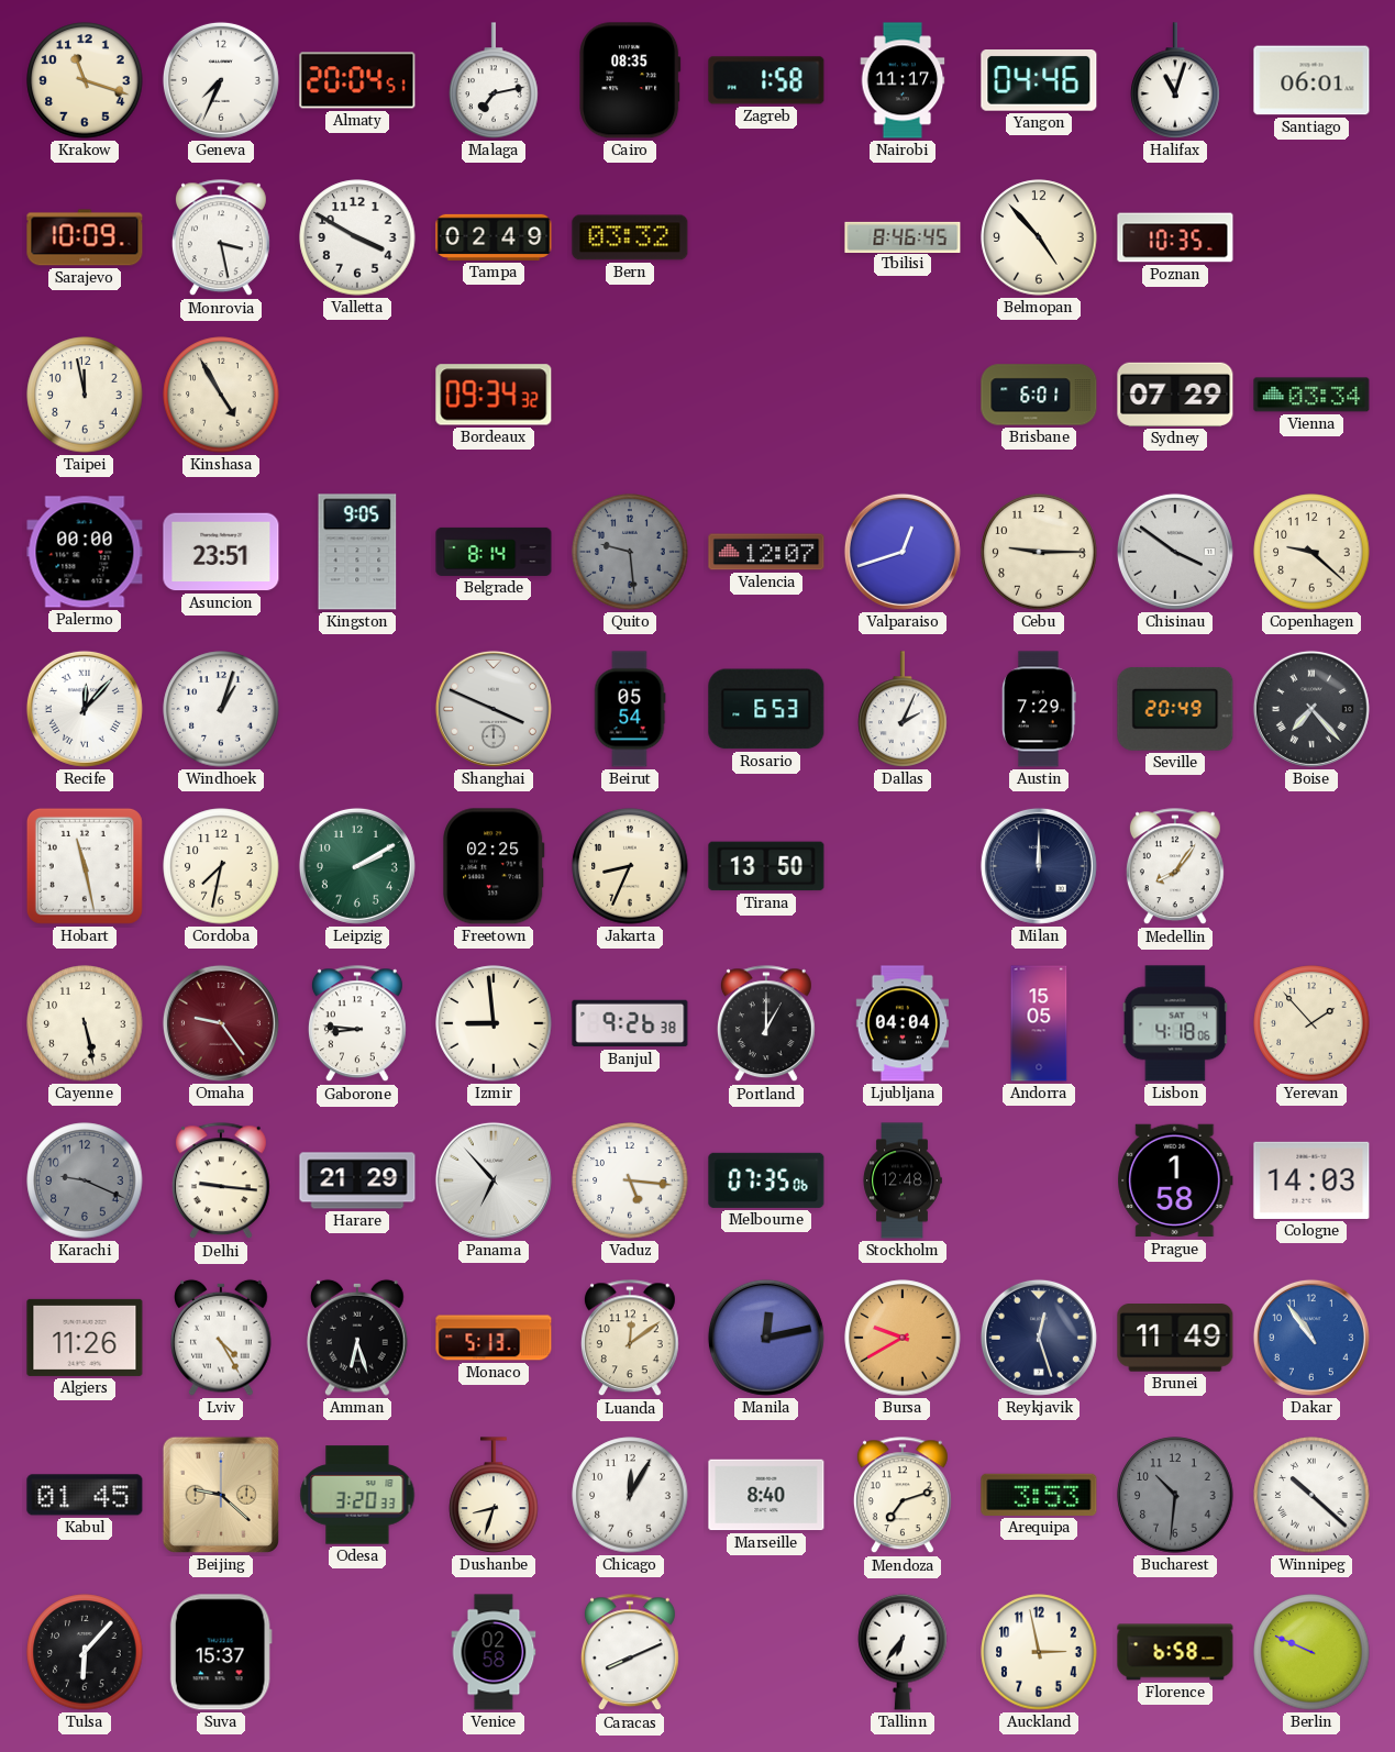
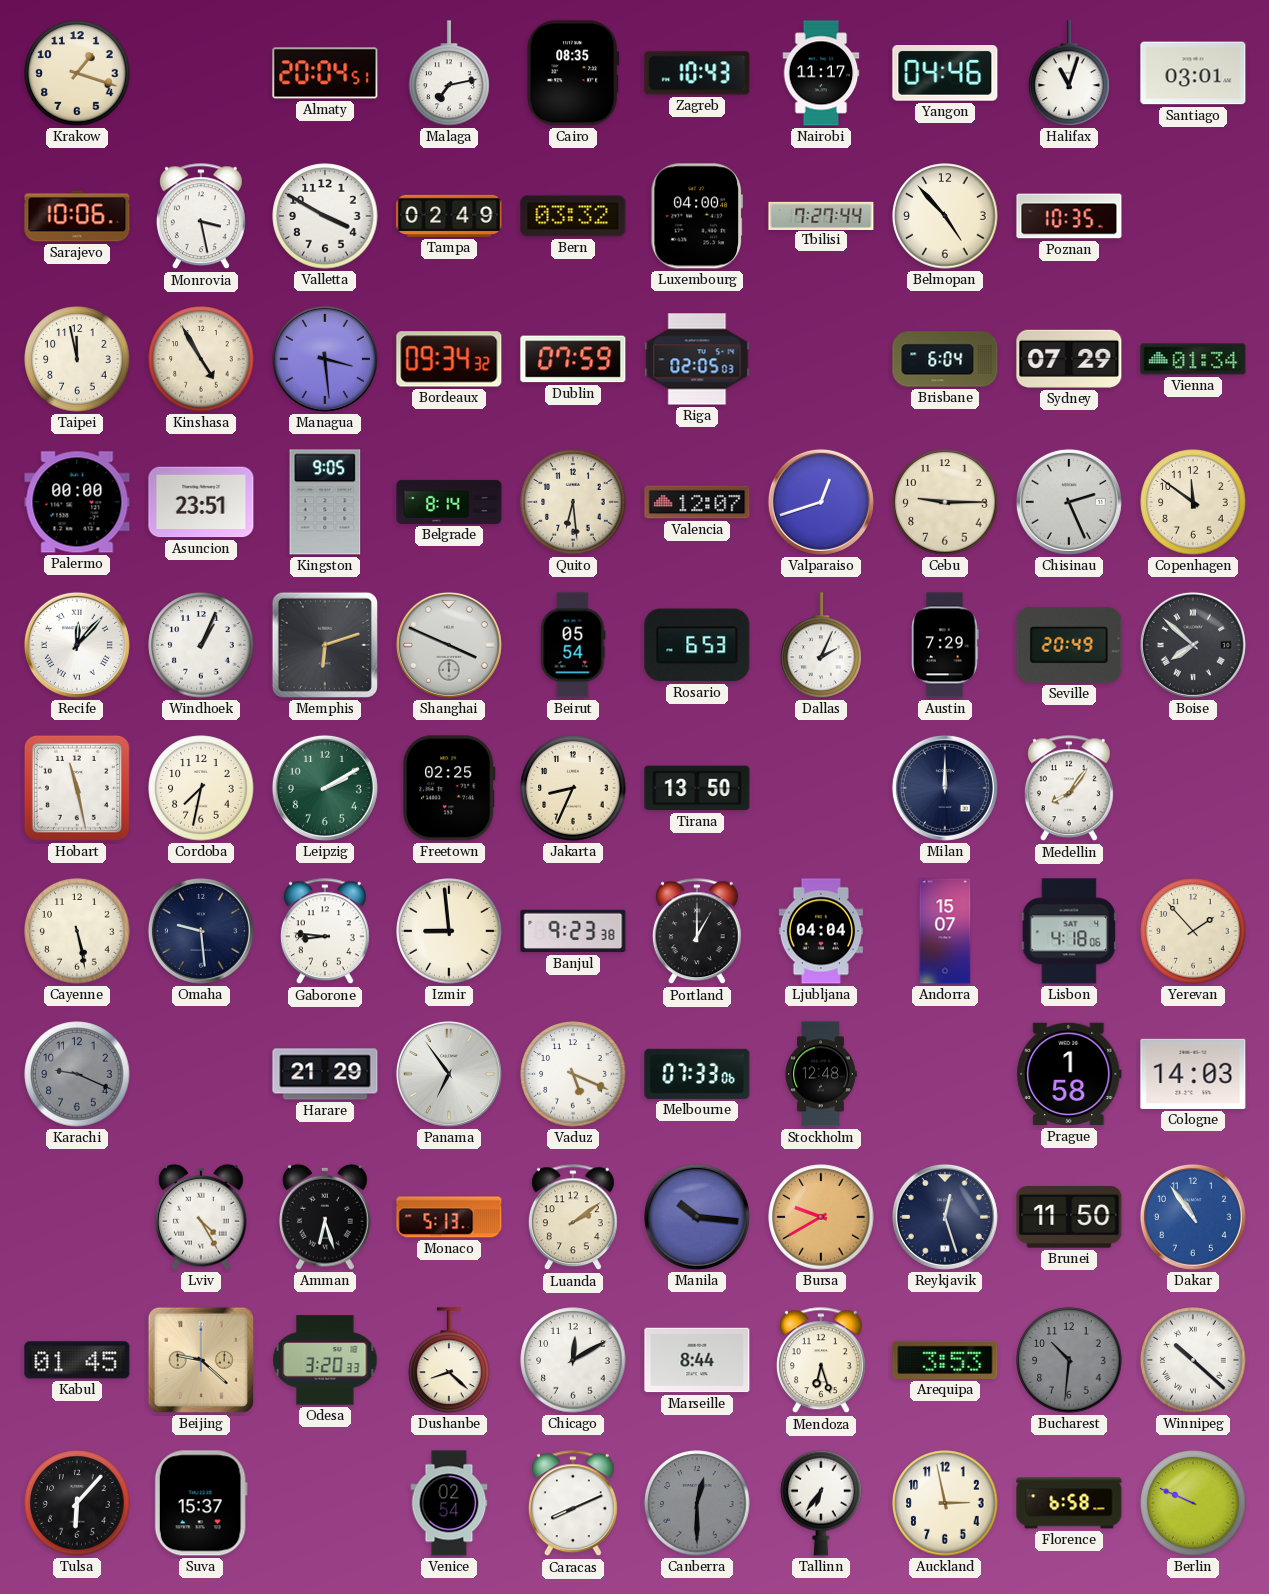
Krakow: 11:18 -> 1:18
Geneva: 7:34 -> none
Zagreb: 1:58 -> 10:43
Santiago: 06:01 -> 03:01
Sarajevo: 10:09 -> 10:06
Luxembourg: none -> 04:00
Tbilisi: 8:46 -> 7:27
Managua: none -> 3:29
Dublin: none -> 07:59
Riga: none -> 02:05
Brisbane: 6:01 -> 6:04
Vienna: 03:34 -> 01:34
Quito: 9:29 -> 6:29
Quito dial: grey -> cream
Chisinau: 3:51 -> 2:26
Copenhagen: 9:22 -> 11:51
Windhoek: 1:03 -> 1:04
Memphis: none -> 6:12
Boise: 7:23 -> 7:52
Omaha: 9:24 -> 9:29
Omaha dial: burgundy -> navy
Banjul: 9:26 -> 9:23
Andorra: 15:05 -> 15:07
Delhi: 9:16 -> none
Panama: 6:53 -> 6:54
Vaduz: 5:16 -> 5:19
Melbourne: 07:35 -> 07:33
Algiers: 11:26 -> none
Luanda: 12:09 -> 2:09
Manila: 12:13 -> 10:16
Brunei: 11:49 -> 11:50
Dushanbe: 8:33 -> 8:22
Chicago: 12:05 -> 12:10
Marseille: 8:40 -> 8:44
Mendoza: 7:12 -> 6:27
Venice: 02:58 -> 02:54
Canberra: none -> 12:30
